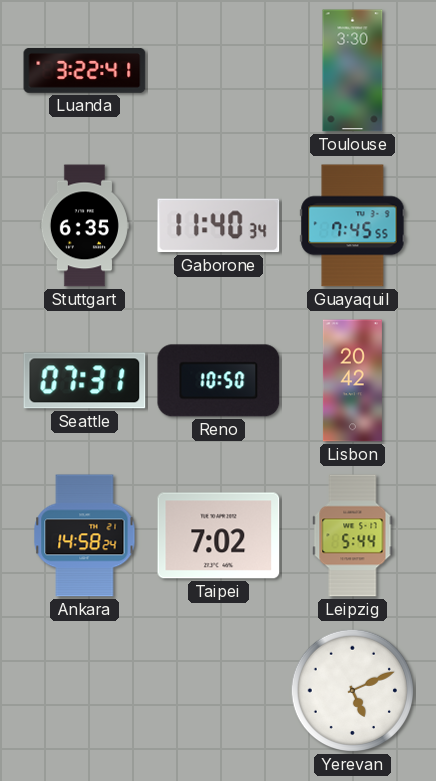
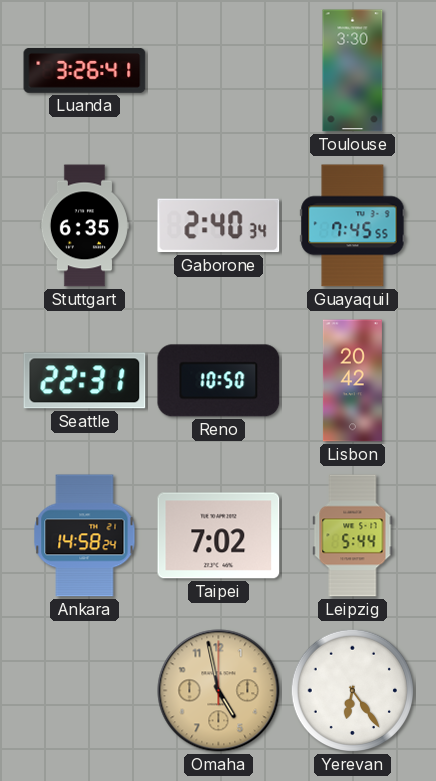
Luanda: 3:22 -> 3:26
Gaborone: 11:40 -> 2:40
Seattle: 07:31 -> 22:31
Omaha: none -> 4:58
Yerevan: 5:11 -> 6:24
